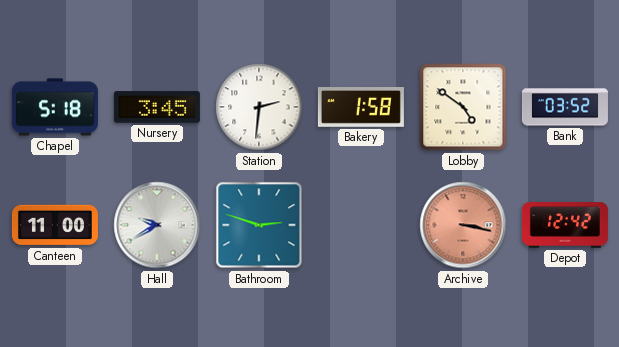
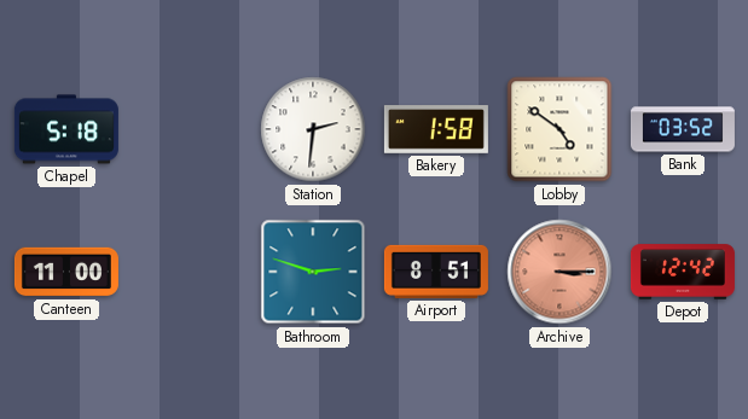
Nursery: 3:45 -> none
Hall: 9:40 -> none
Airport: none -> 8:51
Archive: 3:17 -> 3:15
